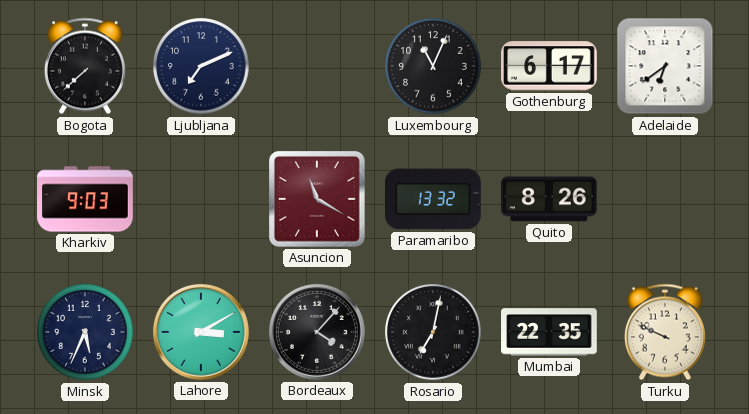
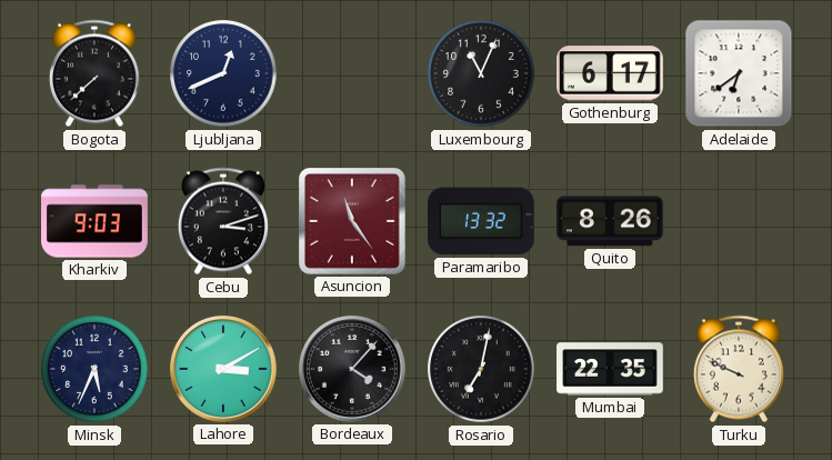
Ljubljana: 7:11 -> 12:41
Cebu: none -> 3:12
Asuncion: 11:20 -> 11:24
